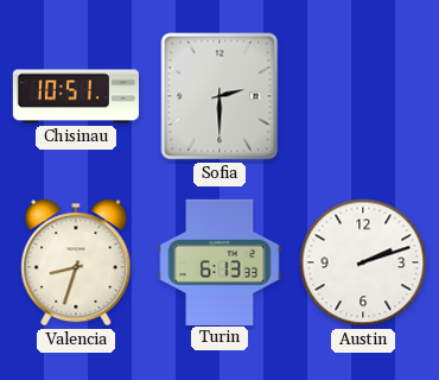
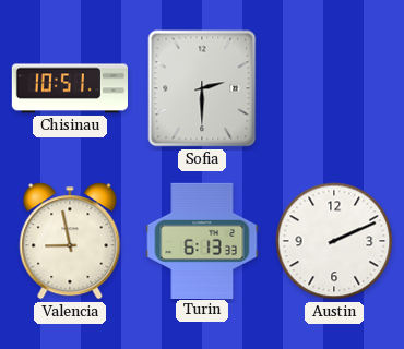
Valencia: 8:33 -> 8:58
Austin: 2:12 -> 2:11
